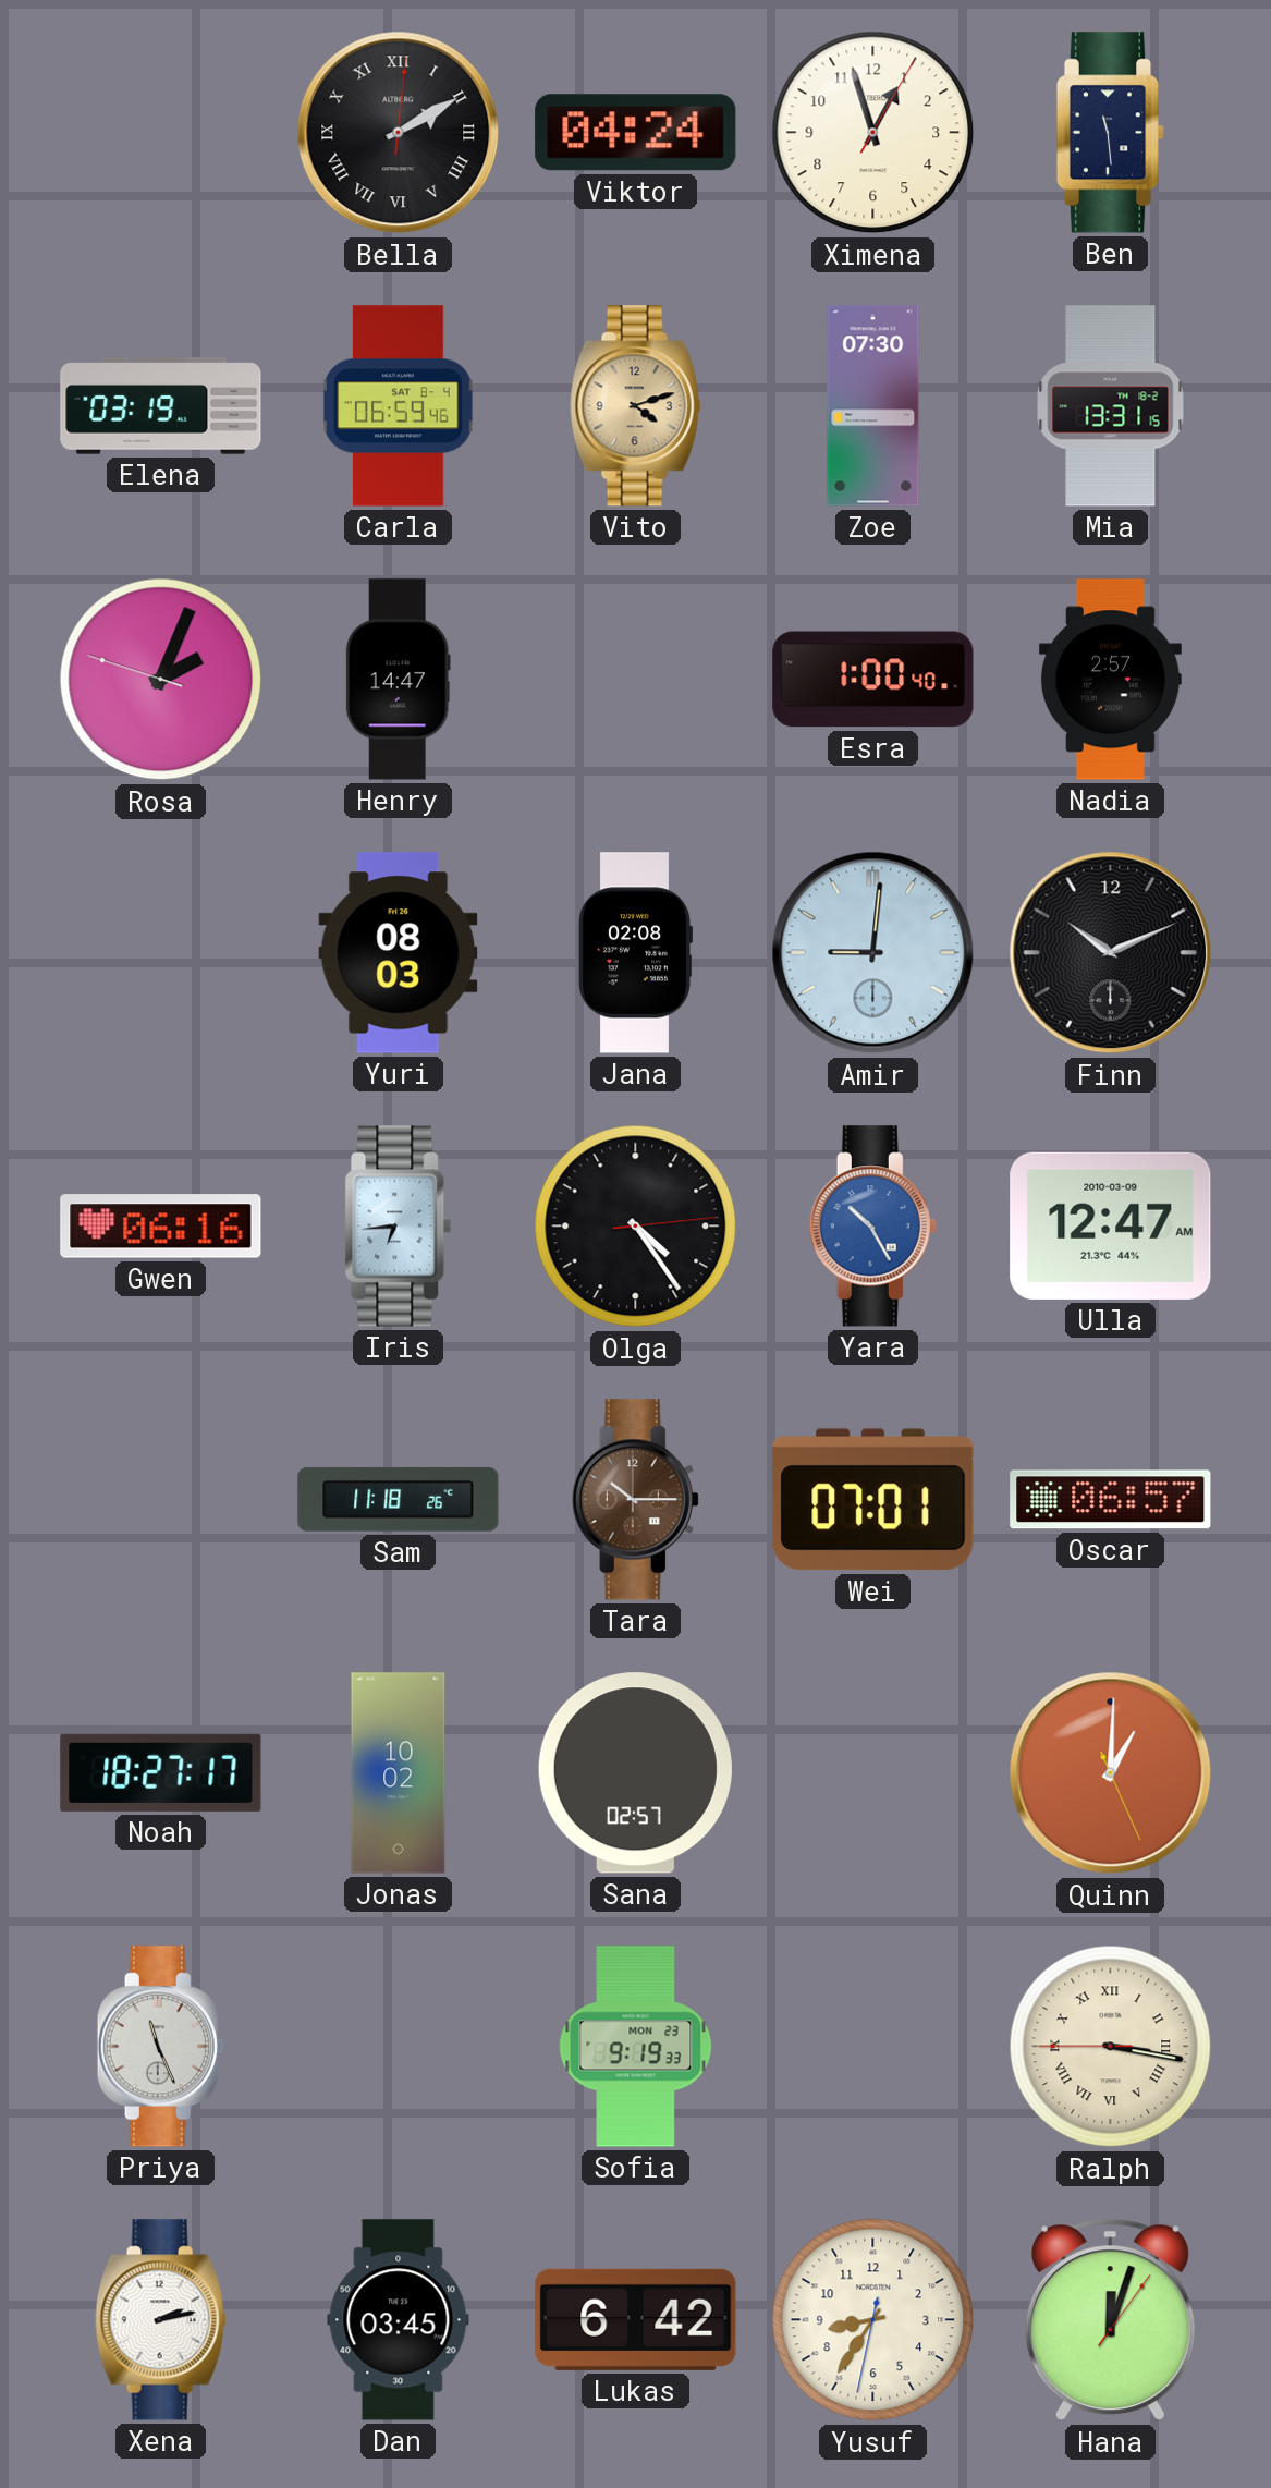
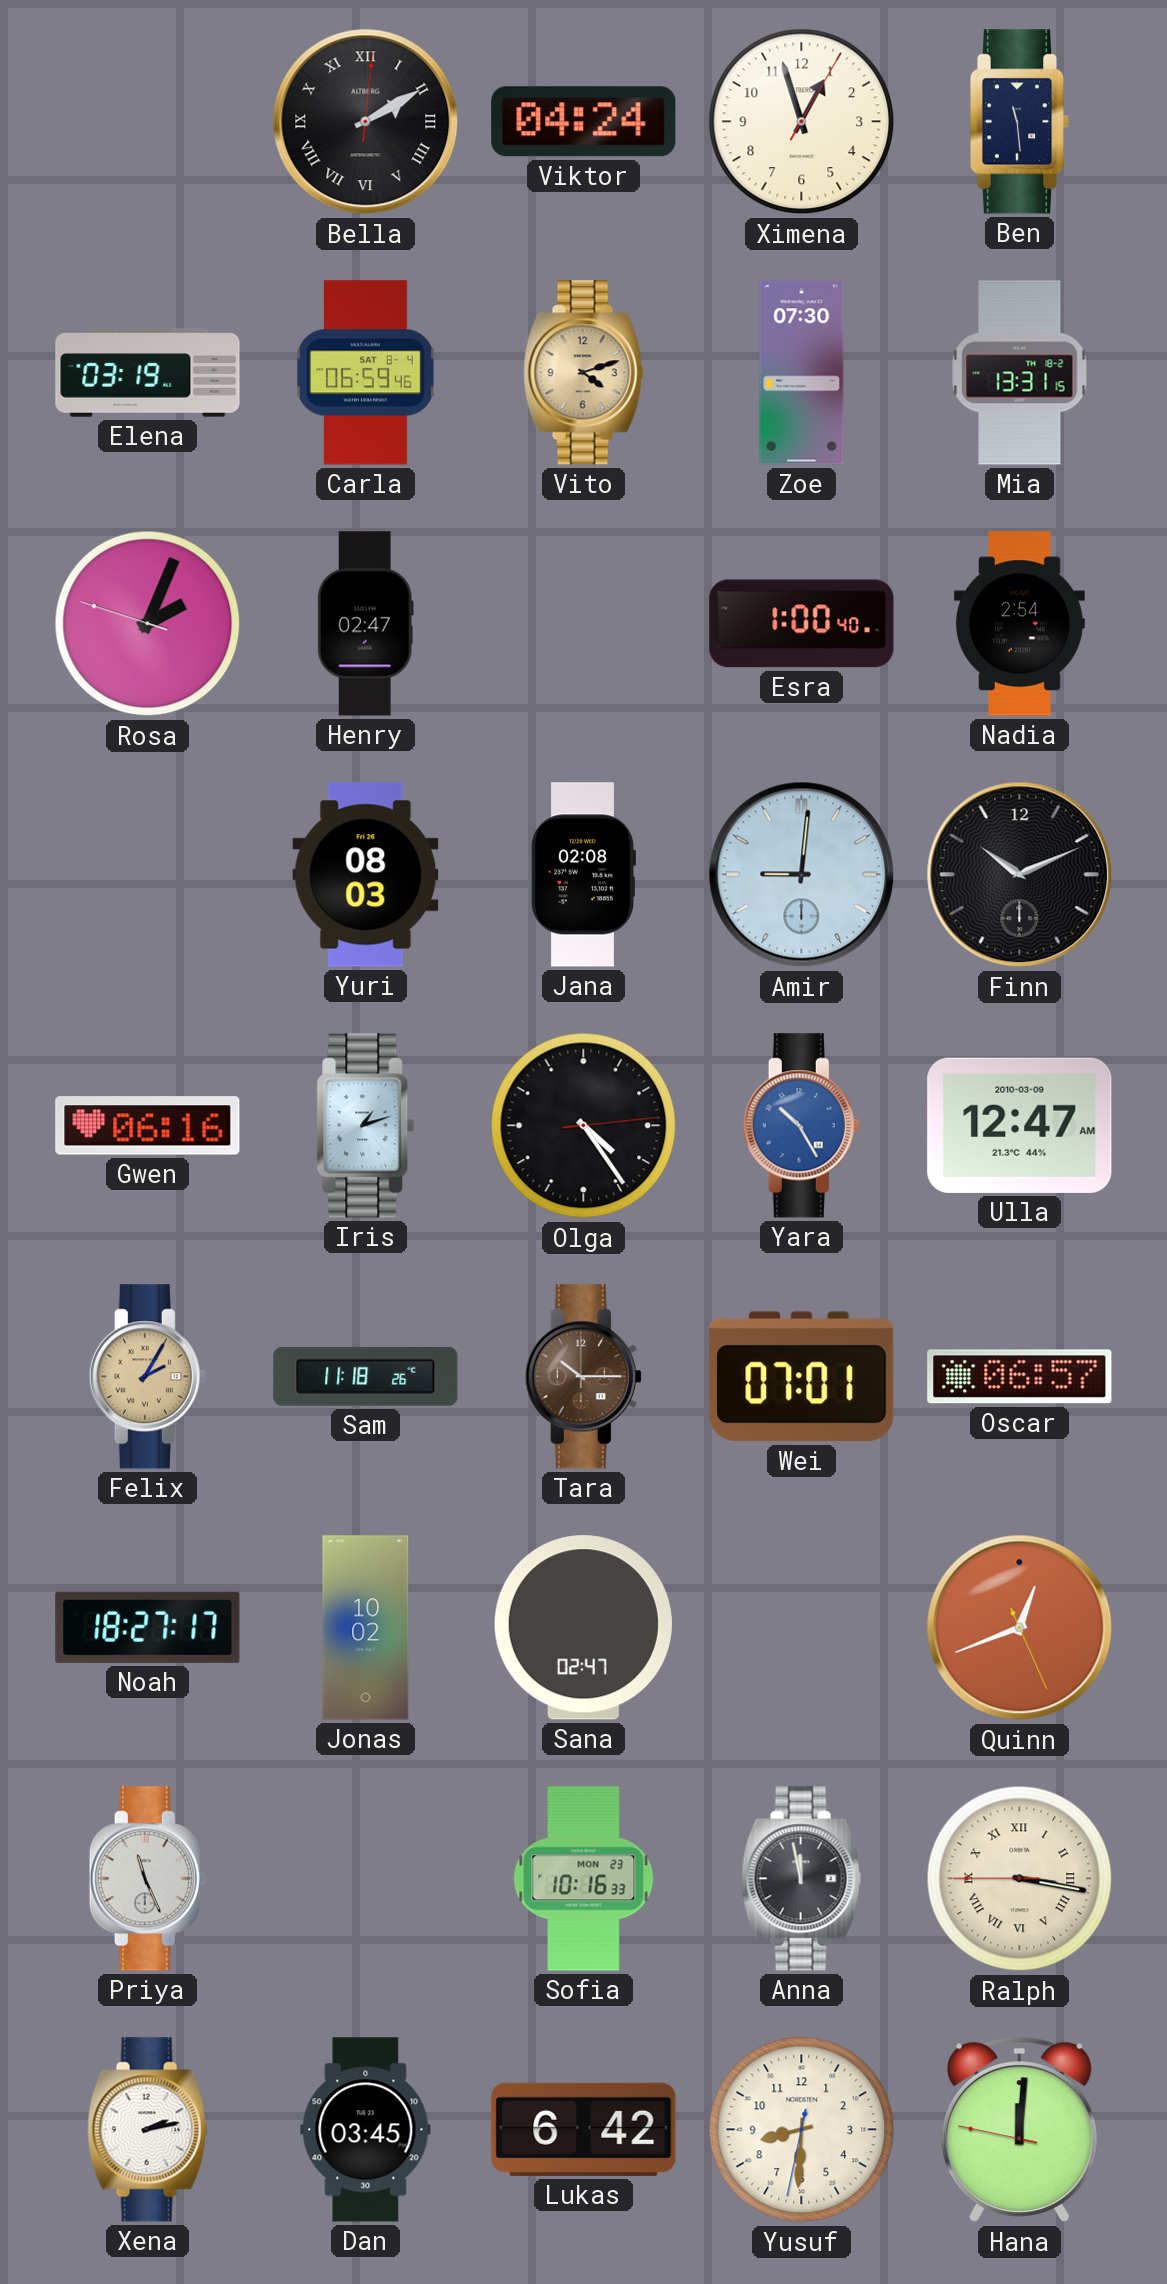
Henry: 14:47 -> 02:47
Nadia: 2:57 -> 2:54
Iris: 6:44 -> 1:12
Felix: none -> 2:05
Sana: 02:57 -> 02:47
Quinn: 1:00 -> 12:41
Sofia: 9:19 -> 10:16
Anna: none -> 11:58
Yusuf: 8:35 -> 8:30
Hana: 12:03 -> 12:00
